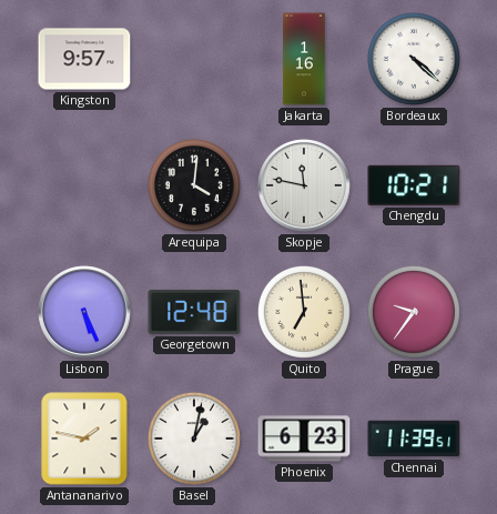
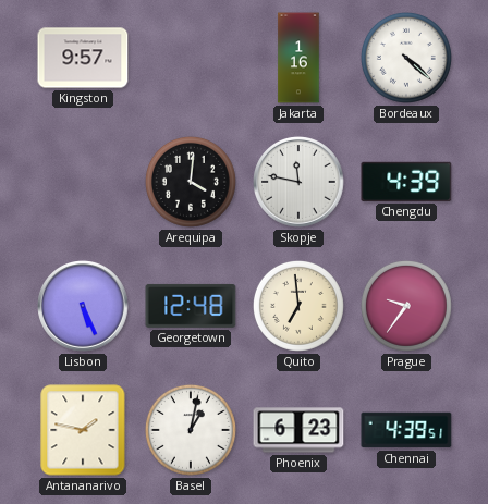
Chengdu: 10:21 -> 4:39
Chennai: 11:39 -> 4:39
